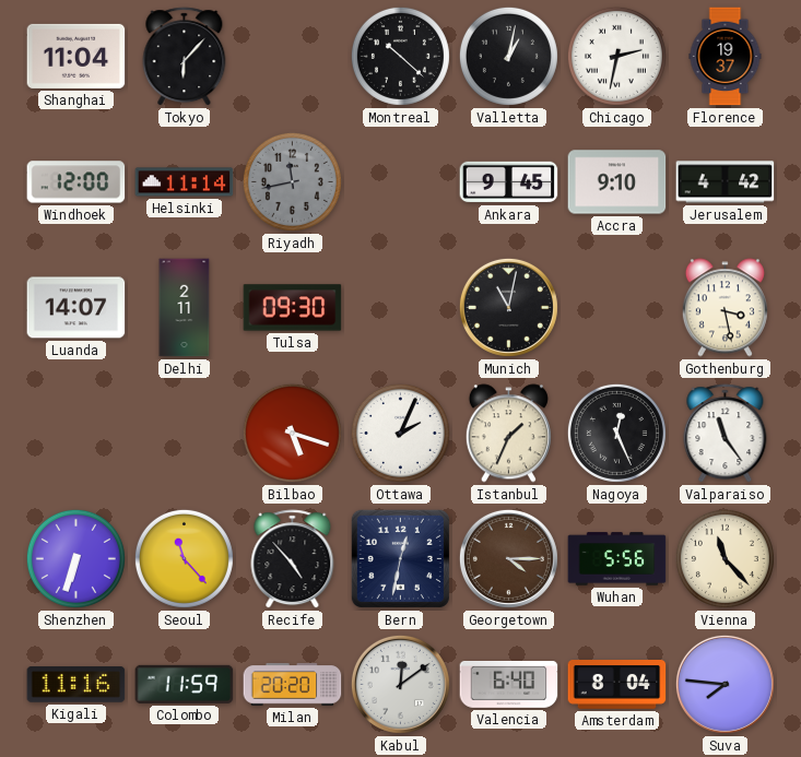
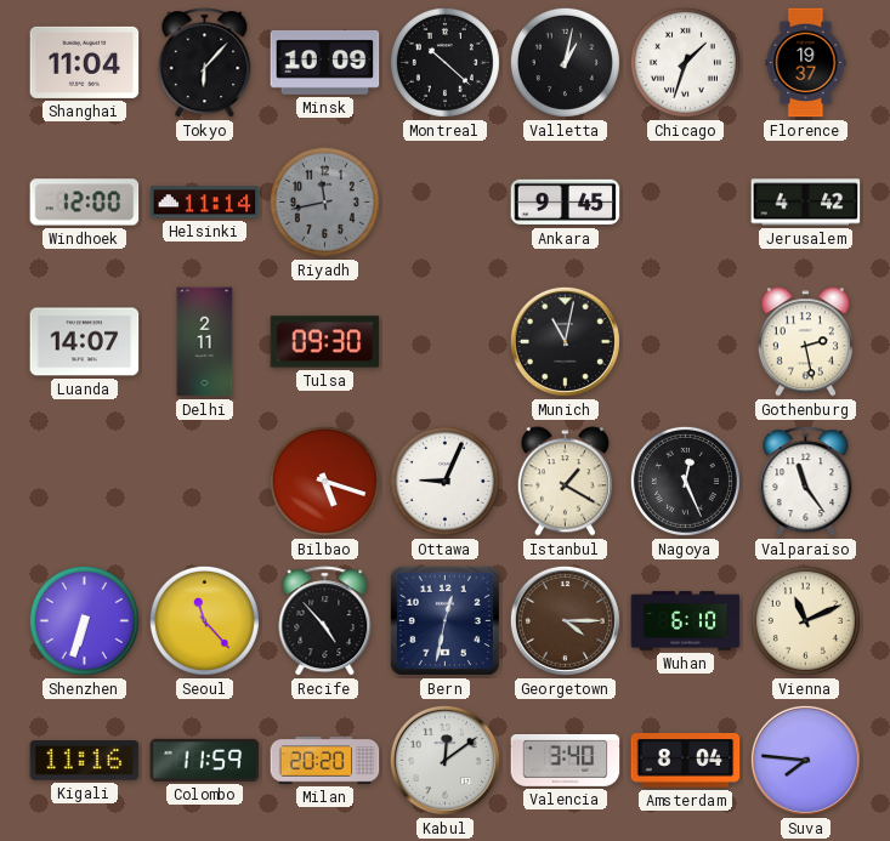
Minsk: none -> 10:09
Chicago: 2:32 -> 1:33
Accra: 9:10 -> none
Gothenburg: 3:28 -> 2:28
Ottawa: 2:04 -> 9:04
Istanbul: 1:34 -> 1:20
Wuhan: 5:56 -> 6:10
Vienna: 11:23 -> 11:11
Valencia: 6:40 -> 3:40
